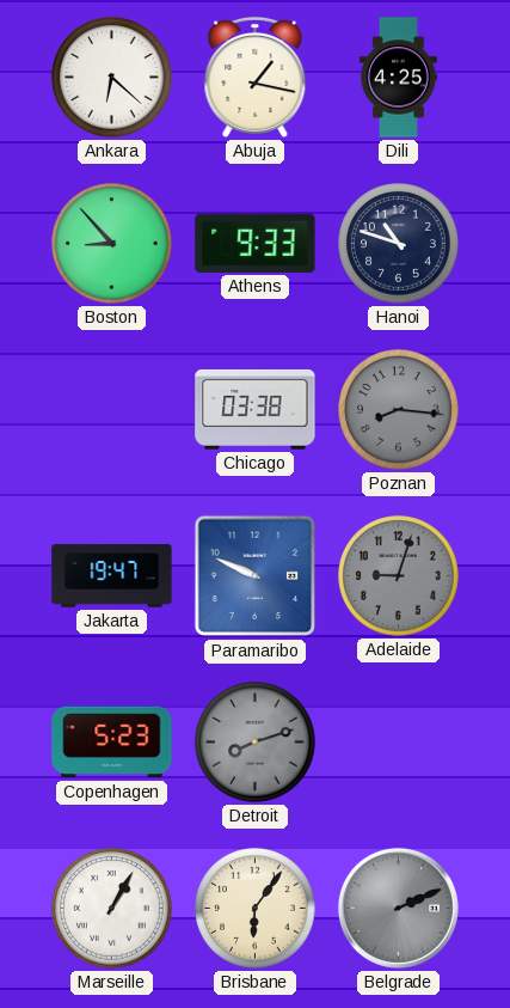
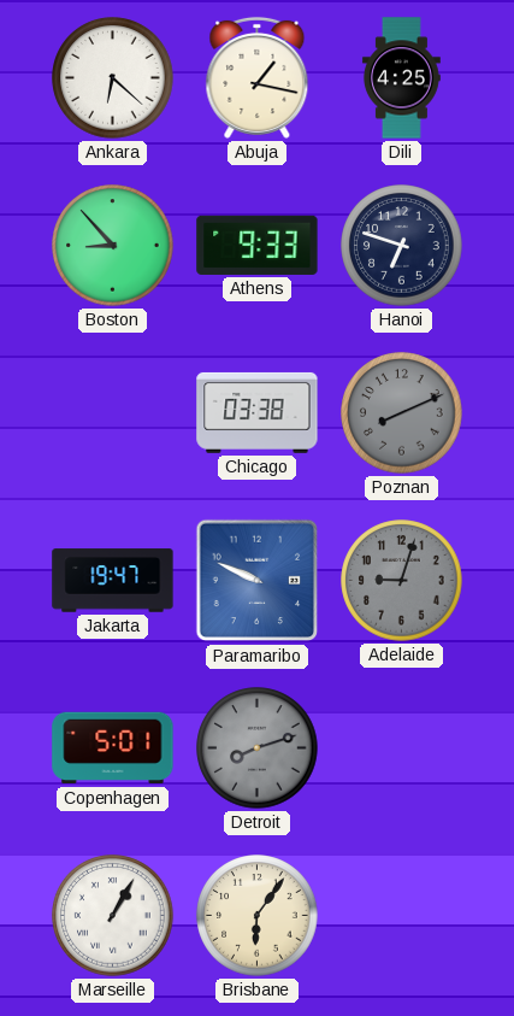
Hanoi: 10:48 -> 6:48
Poznan: 8:16 -> 8:11
Copenhagen: 5:23 -> 5:01
Belgrade: 2:11 -> none
